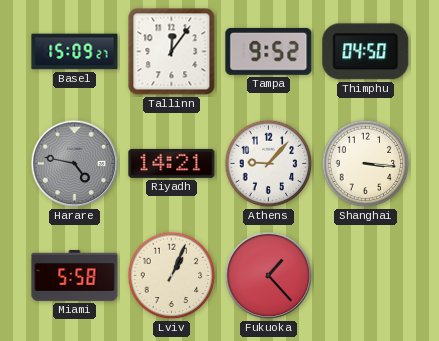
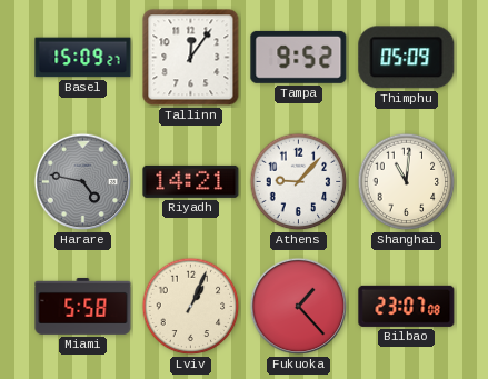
Thimphu: 04:50 -> 05:09
Shanghai: 3:16 -> 11:01
Bilbao: none -> 23:07
